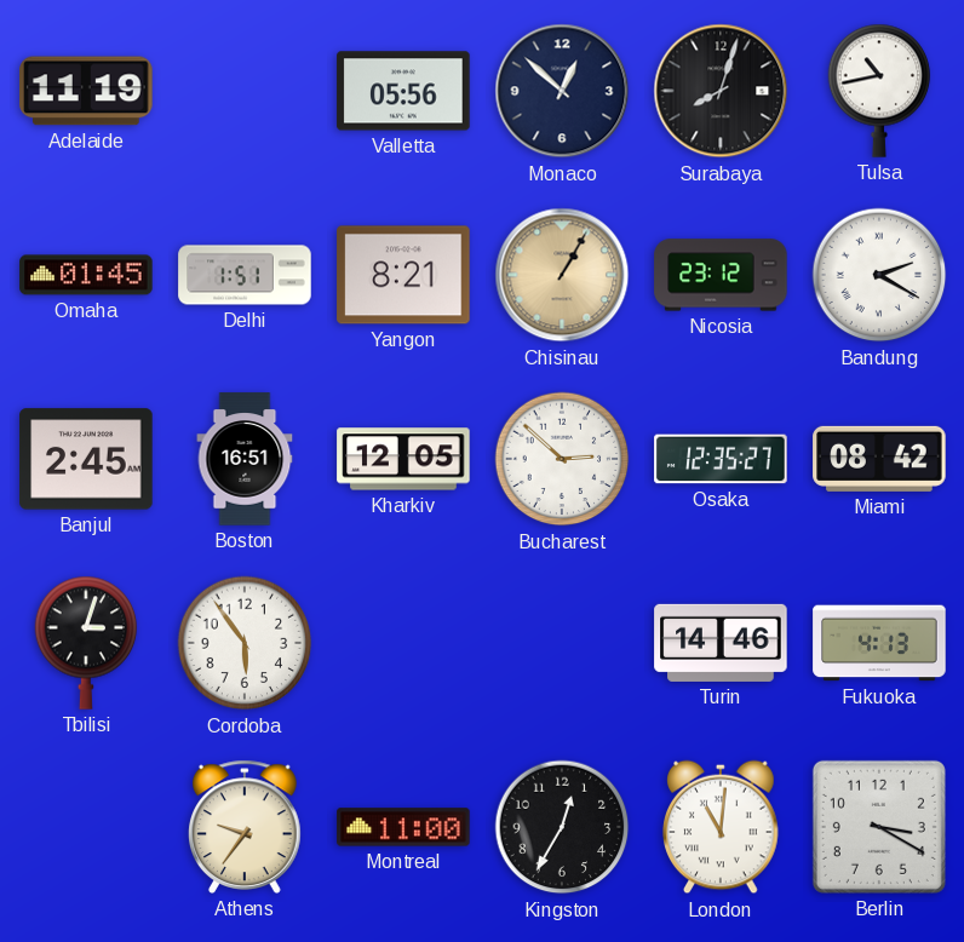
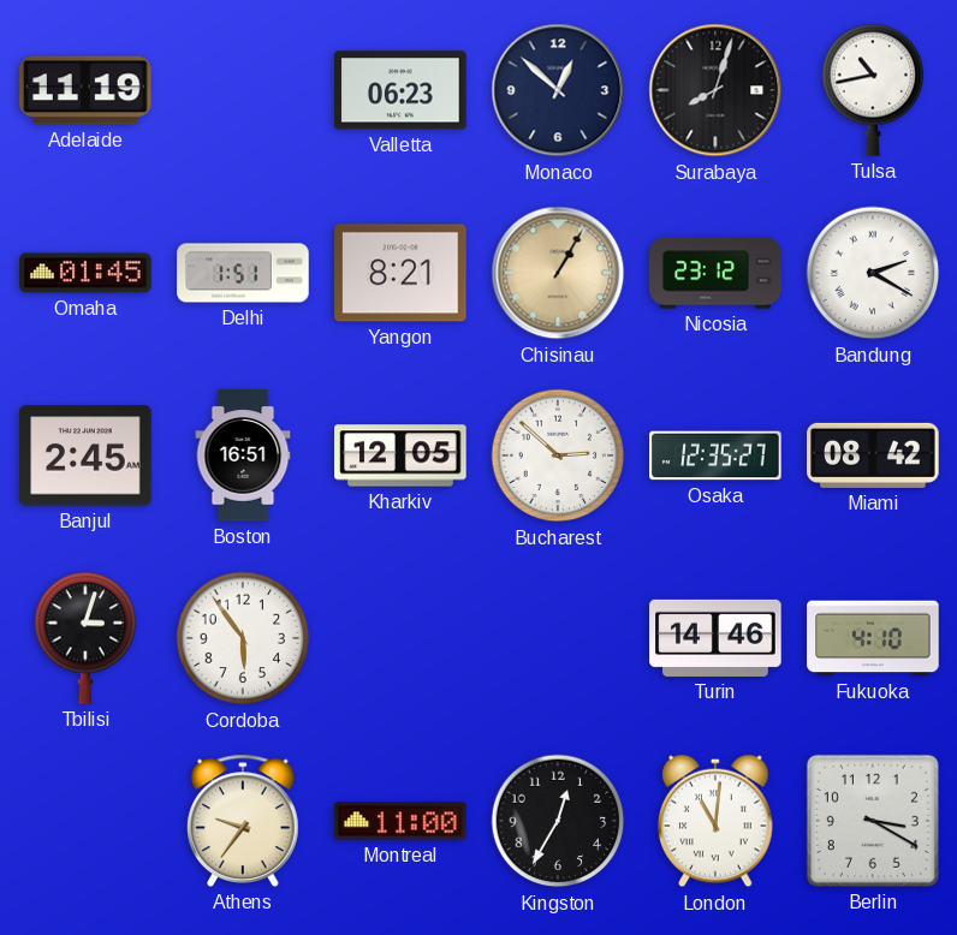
Valletta: 05:56 -> 06:23
Fukuoka: 4:13 -> 4:10
